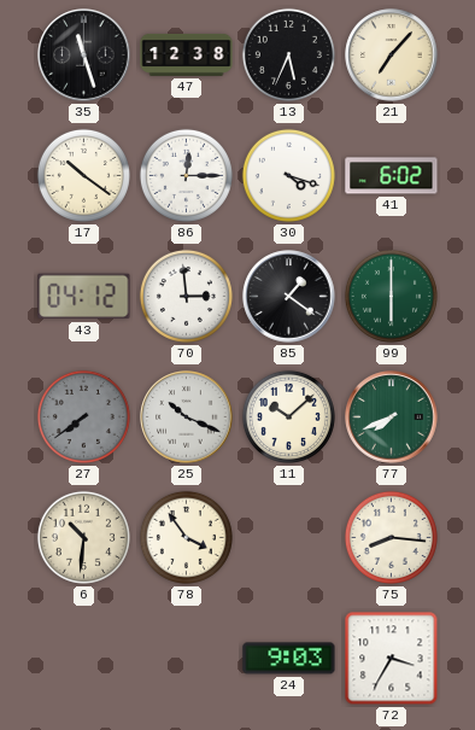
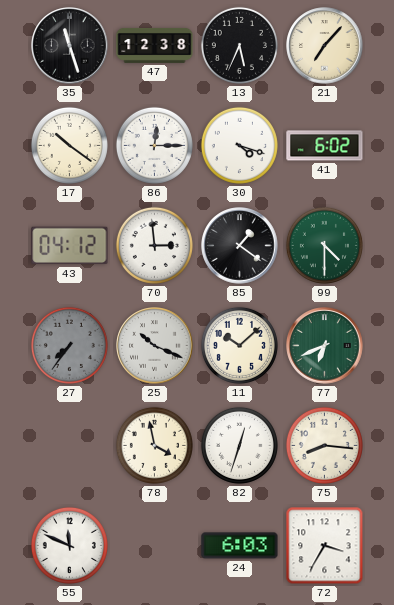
99: 6:00 -> 4:30
27: 7:39 -> 7:36
77: 7:41 -> 6:41
6: 10:31 -> none
78: 3:54 -> 3:58
82: none -> 12:33
55: none -> 11:49
24: 9:03 -> 6:03
